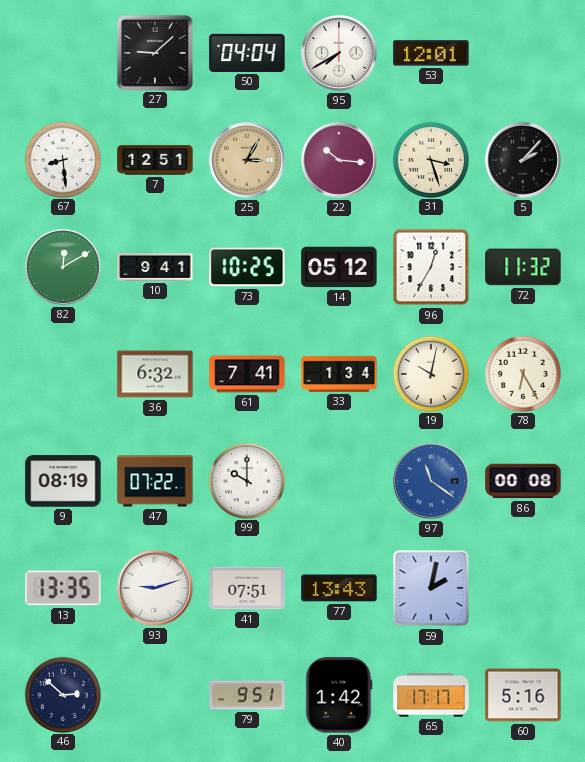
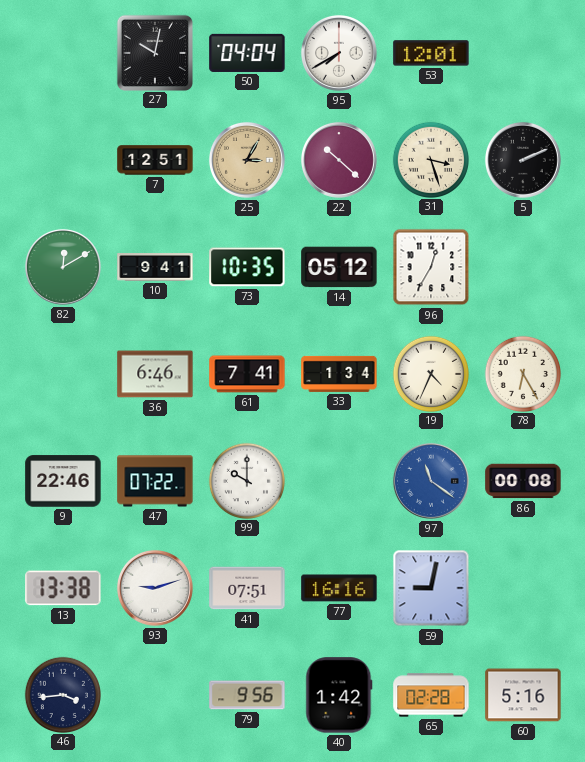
27: 9:08 -> 10:02
67: 8:29 -> none
22: 10:16 -> 10:22
5: 2:07 -> 2:11
73: 10:25 -> 10:35
72: 11:32 -> none
36: 6:32 -> 6:46
19: 10:02 -> 4:34
9: 08:19 -> 22:46
13: 13:35 -> 13:38
77: 13:43 -> 16:16
59: 2:02 -> 9:02
46: 2:52 -> 3:44
79: 9:51 -> 9:56
65: 17:17 -> 02:28
